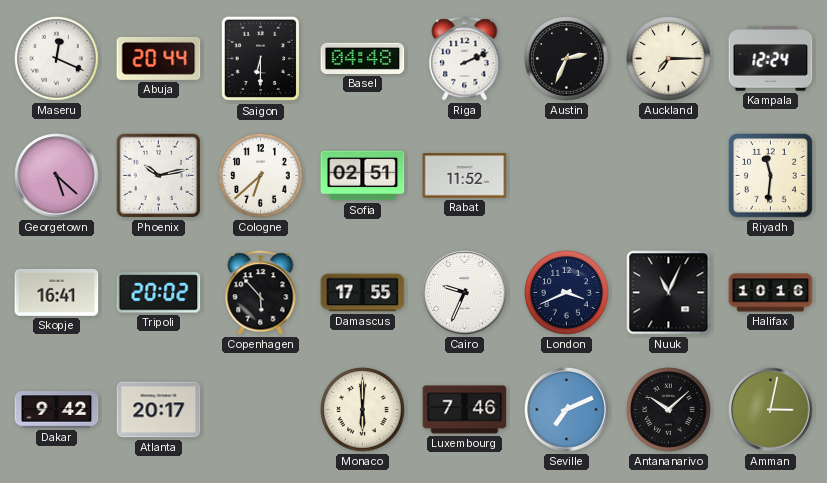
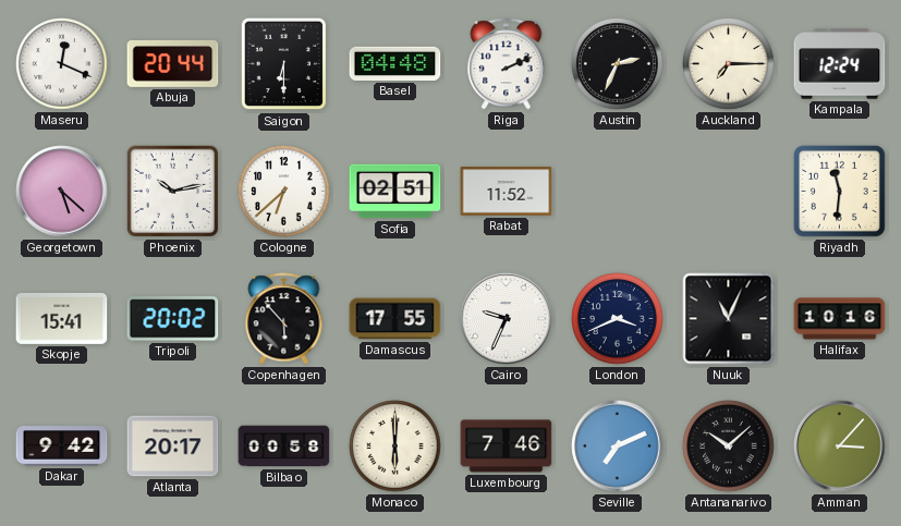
Skopje: 16:41 -> 15:41
Bilbao: none -> 00:58
Amman: 3:02 -> 3:07
